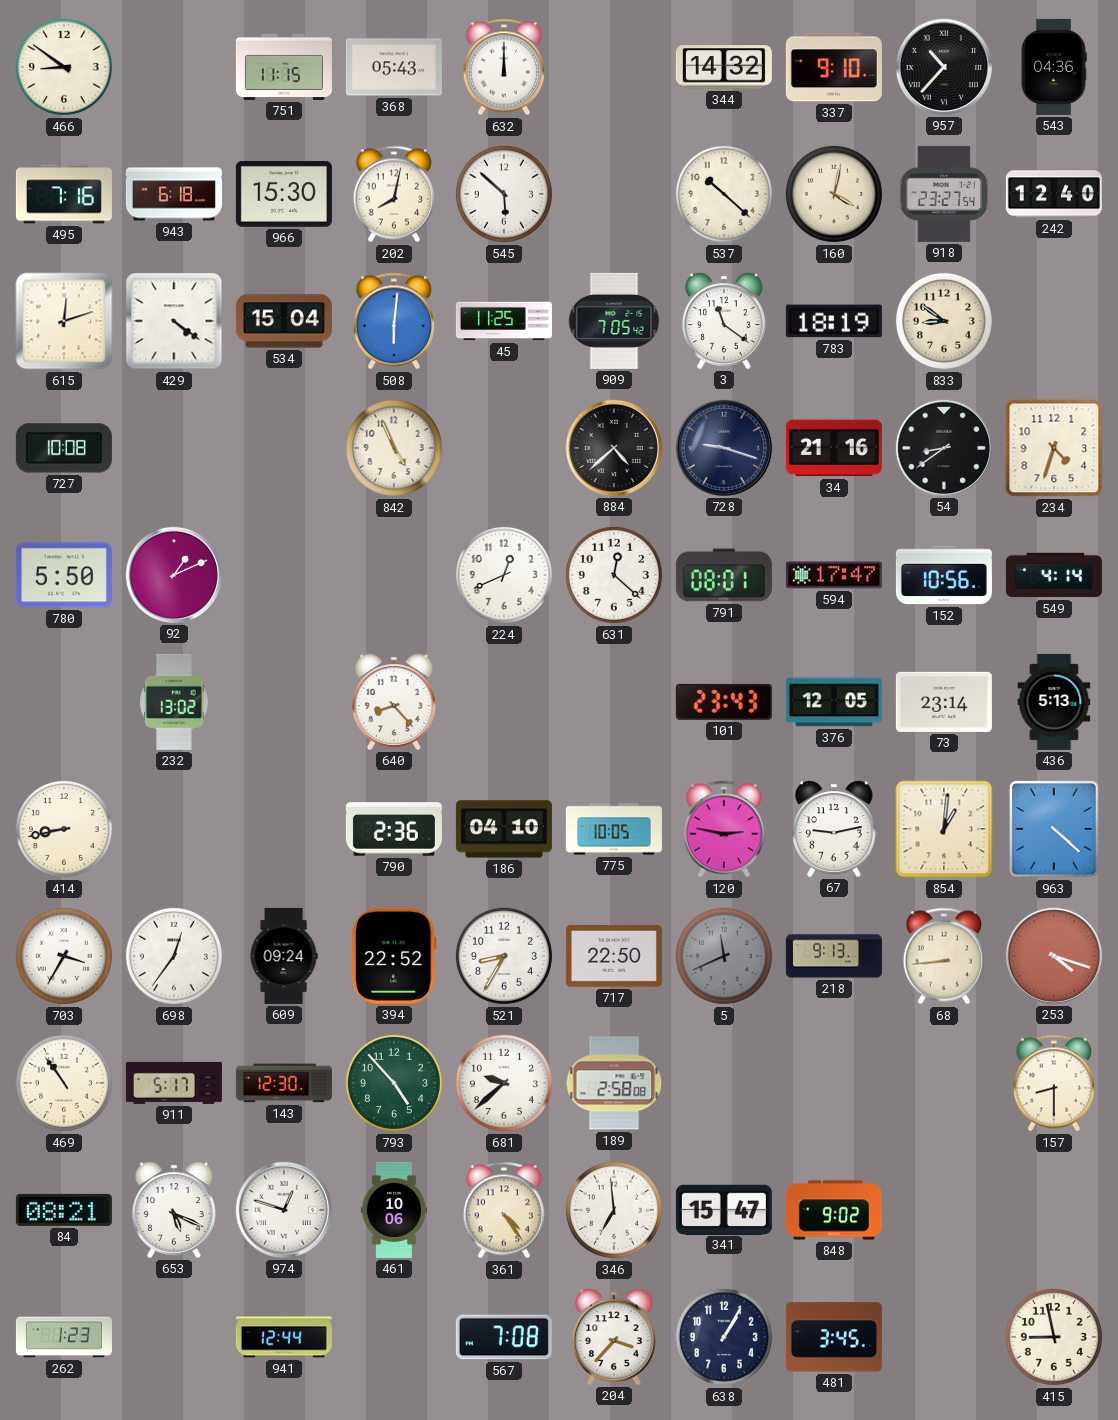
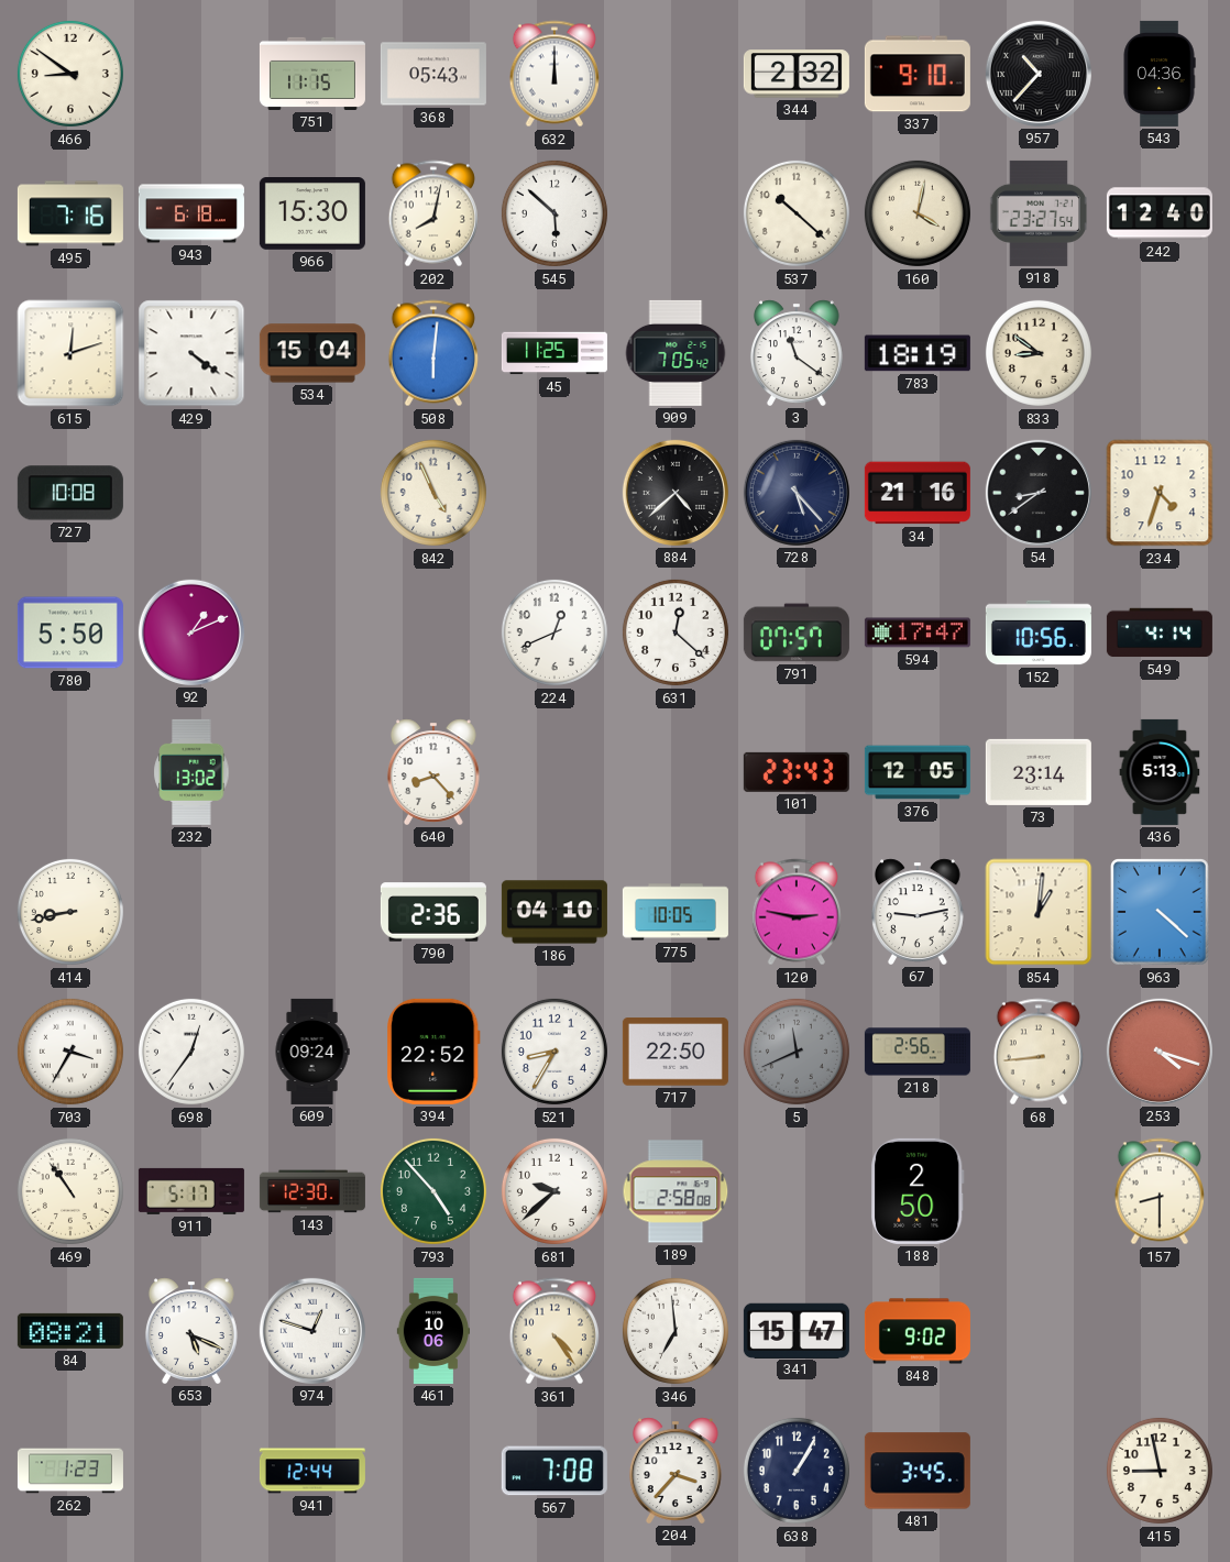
344: 14:32 -> 2:32
728: 9:18 -> 5:23
791: 08:01 -> 07:57
218: 9:13 -> 2:56
188: none -> 2:50
